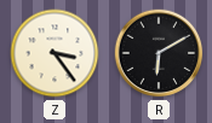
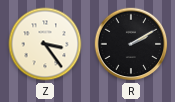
R: 6:10 -> 2:10
